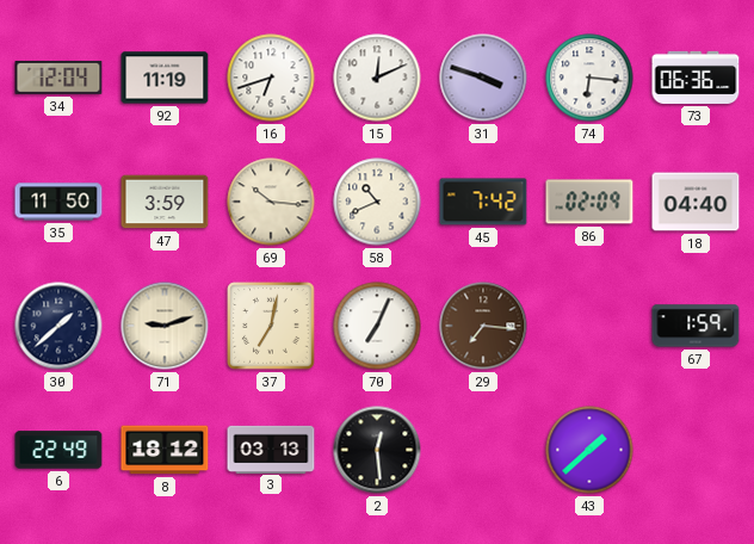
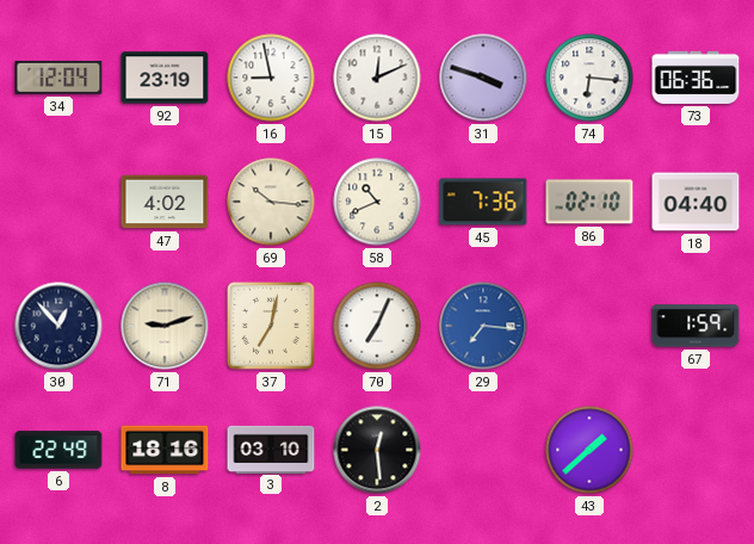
92: 11:19 -> 23:19
16: 6:42 -> 8:58
35: 11:50 -> none
47: 3:59 -> 4:02
45: 7:42 -> 7:36
86: 02:09 -> 02:10
30: 1:38 -> 12:53
29 dial: brown -> blue
8: 18:12 -> 18:16
3: 03:13 -> 03:10
